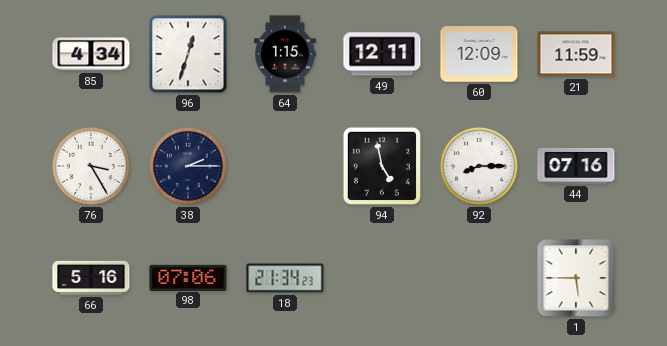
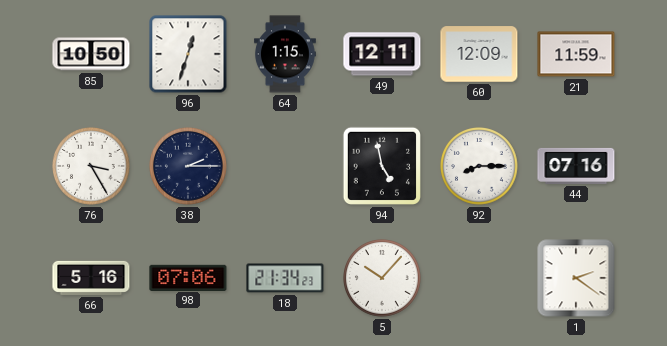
85: 4:34 -> 10:50
5: none -> 10:07
1: 5:45 -> 2:21
